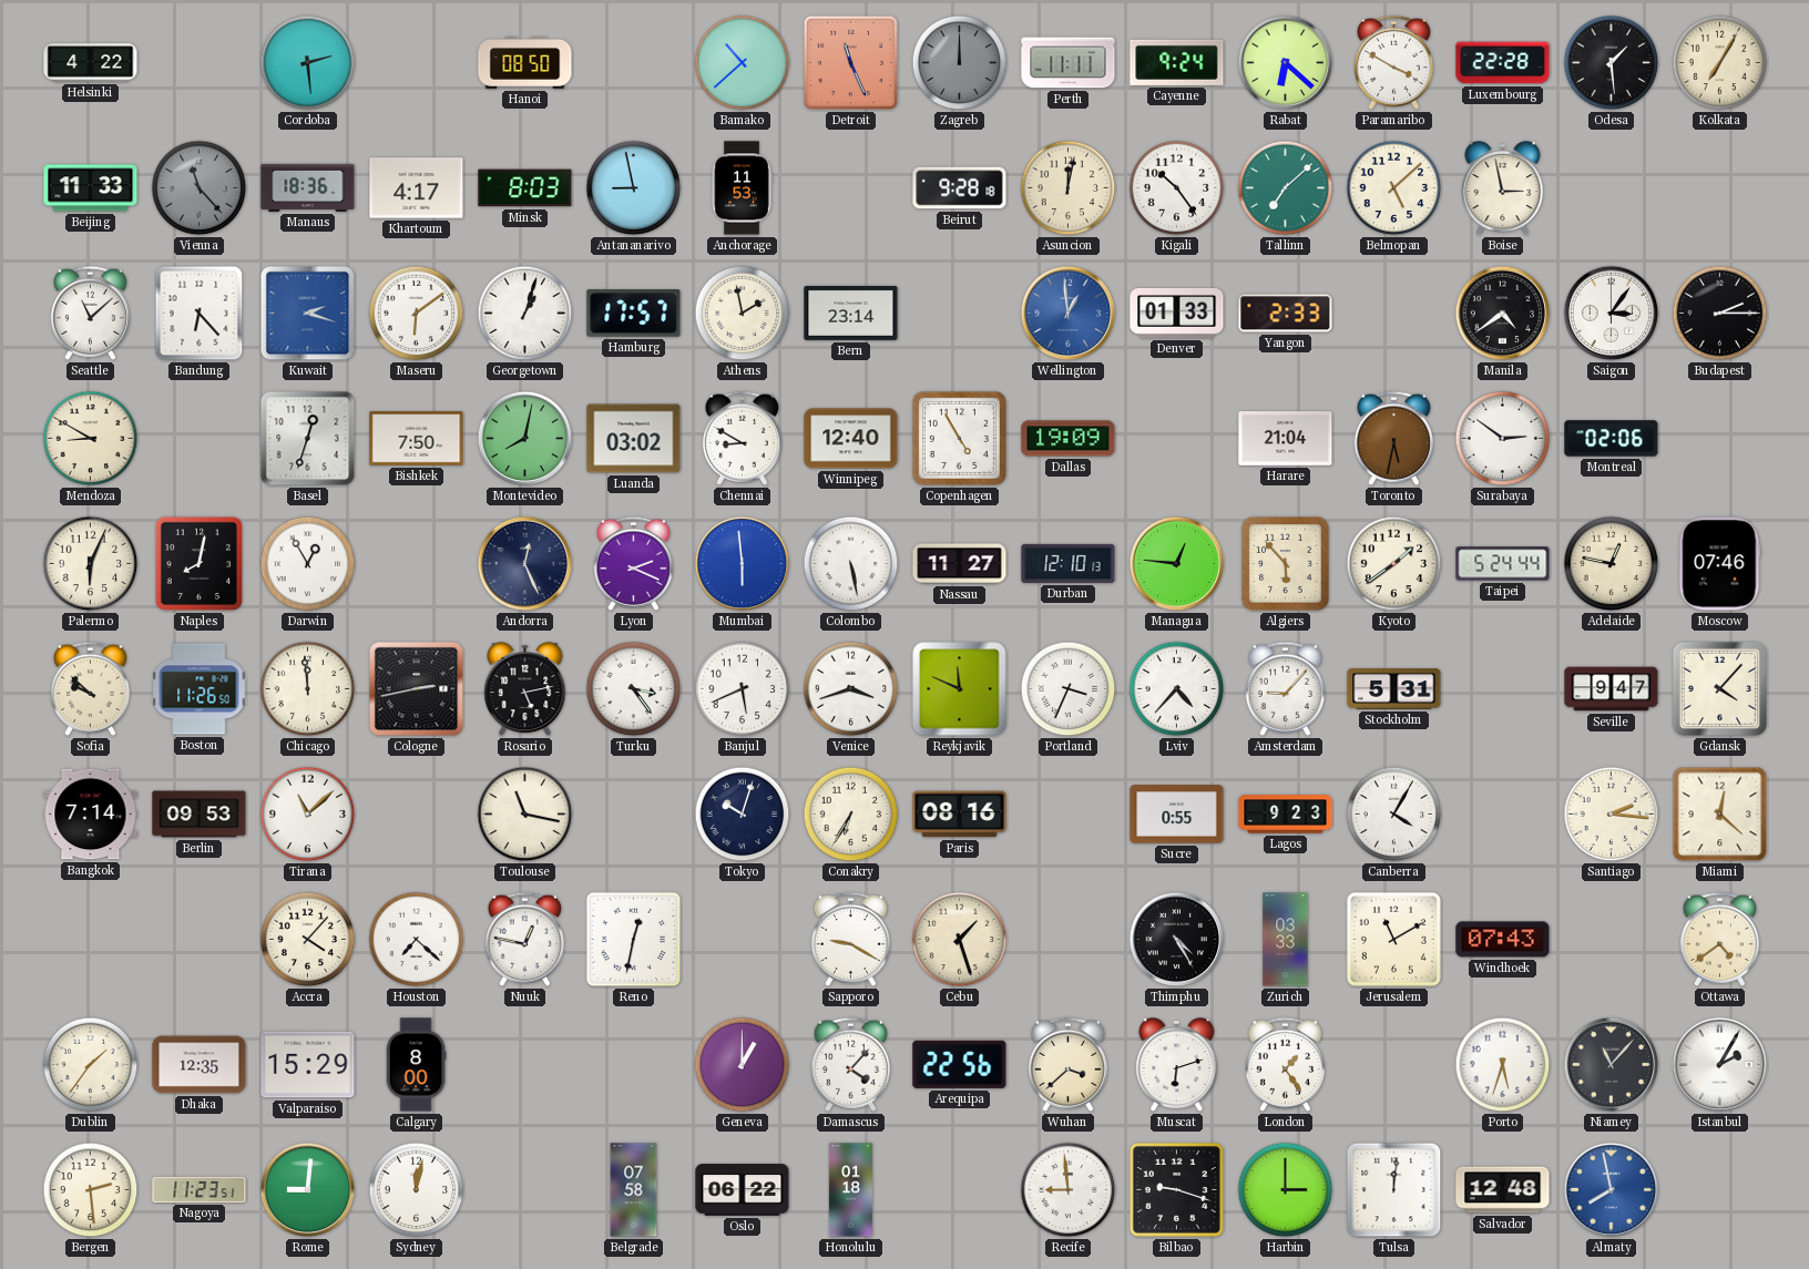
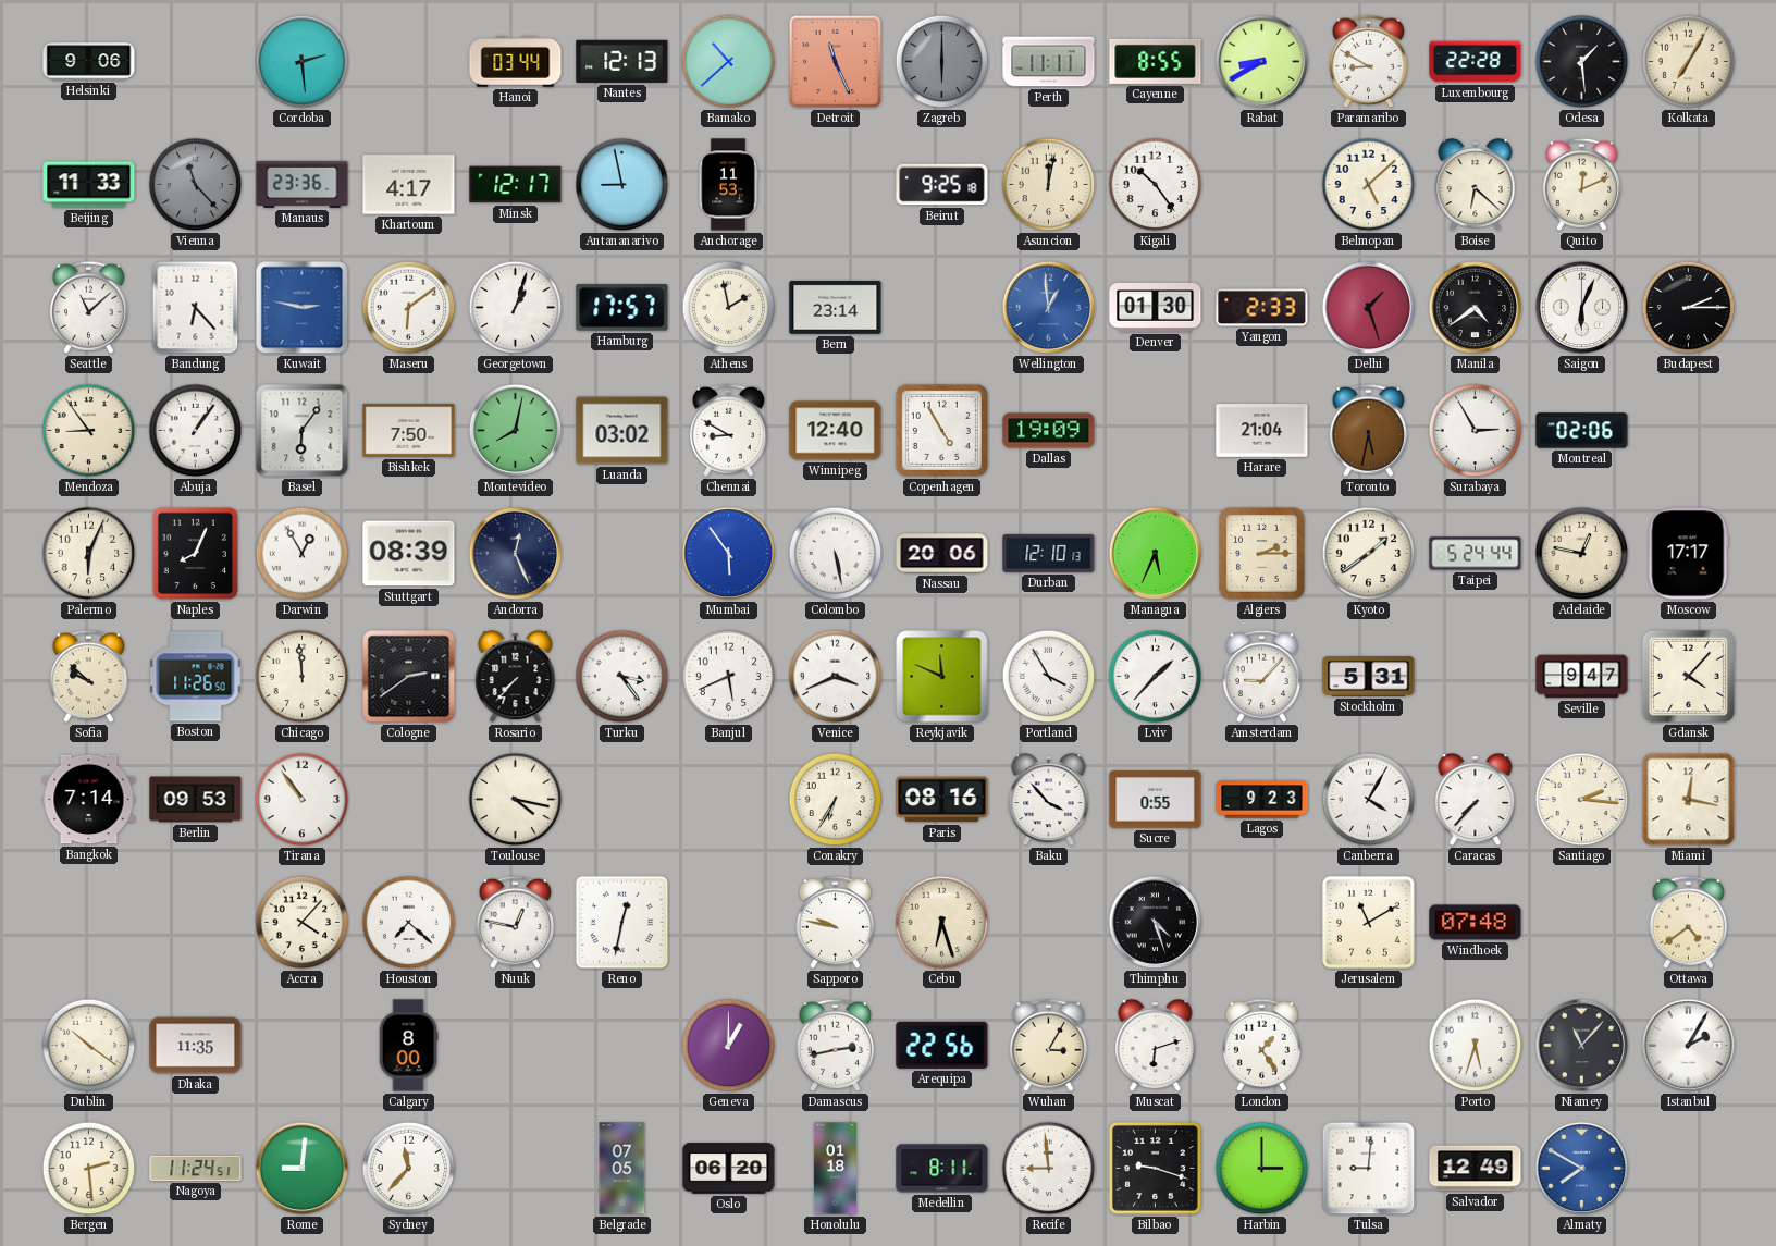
Helsinki: 4:22 -> 9:06
Hanoi: 08:50 -> 03:44
Nantes: none -> 12:13
Zagreb: 12:00 -> 6:00
Cayenne: 9:24 -> 8:55
Rabat: 6:22 -> 8:40
Paramaribo: 3:50 -> 8:50
Manaus: 18:36 -> 23:36
Minsk: 8:03 -> 12:17
Beirut: 9:28 -> 9:25
Tallinn: 7:08 -> none
Boise: 2:58 -> 6:22
Quito: none -> 12:11
Kuwait: 2:18 -> 2:47
Denver: 01:33 -> 01:30
Delhi: none -> 1:27
Saigon: 3:06 -> 6:04
Mendoza: 8:50 -> 8:54
Abuja: none -> 1:06
Basel: 12:33 -> 6:06
Surabaya: 2:51 -> 2:55
Naples: 8:02 -> 8:04
Stuttgart: none -> 08:39
Lyon: 2:19 -> none
Mumbai: 5:59 -> 5:54
Nassau: 11:27 -> 20:06
Managua: 12:46 -> 5:34
Algiers: 5:53 -> 2:15
Moscow: 07:46 -> 17:17
Cologne: 2:43 -> 2:39
Rosario: 5:13 -> 7:37
Venice: 3:42 -> 3:41
Portland: 3:34 -> 3:55
Lviv: 4:37 -> 1:37
Tirana: 11:08 -> 10:54
Toulouse: 11:17 -> 4:17
Tokyo: 10:03 -> none
Baku: none -> 3:53
Caracas: none -> 7:37
Miami: 12:22 -> 12:17
Sapporo: 9:20 -> 9:47
Cebu: 1:27 -> 6:27
Thimphu: 4:25 -> 4:27
Zurich: 03:33 -> none
Windhoek: 07:43 -> 07:48
Dublin: 1:36 -> 10:21
Dhaka: 12:35 -> 11:35
Valparaiso: 15:29 -> none
Damascus: 4:07 -> 2:43
Wuhan: 3:38 -> 3:05
Nagoya: 11:23 -> 11:24
Sydney: 12:02 -> 11:37
Belgrade: 07:58 -> 07:05
Oslo: 06:22 -> 06:20
Medellin: none -> 8:11
Tulsa: 12:01 -> 9:01
Salvador: 12:48 -> 12:49
Almaty: 7:58 -> 7:50
